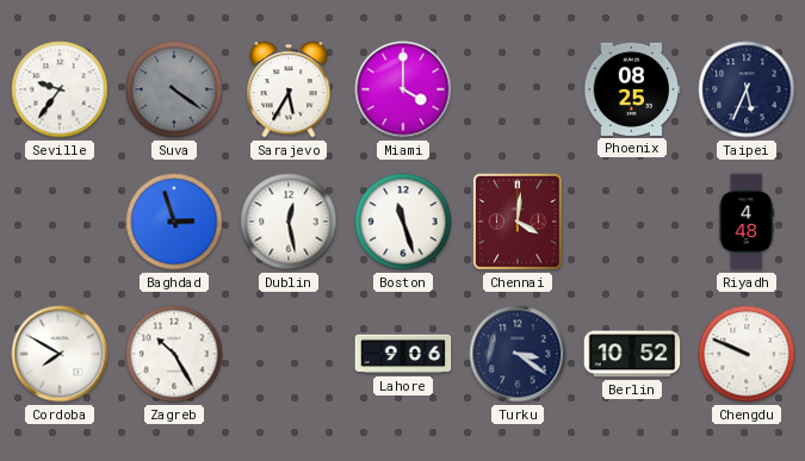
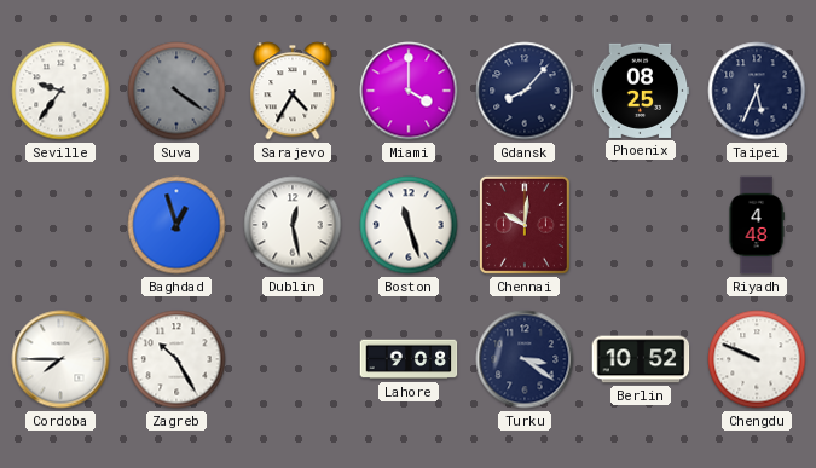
Sarajevo: 5:35 -> 4:35
Gdansk: none -> 8:07
Baghdad: 2:57 -> 12:57
Chennai: 4:01 -> 10:01
Cordoba: 7:50 -> 7:45
Lahore: 9:06 -> 9:08
